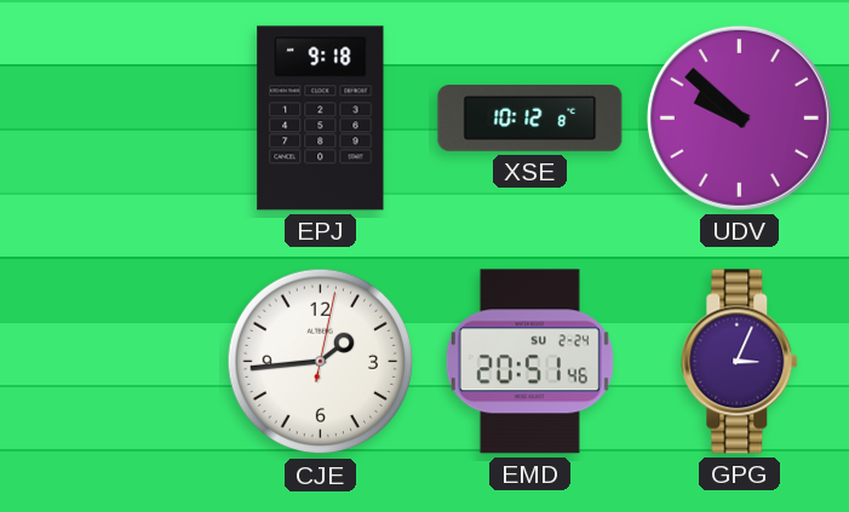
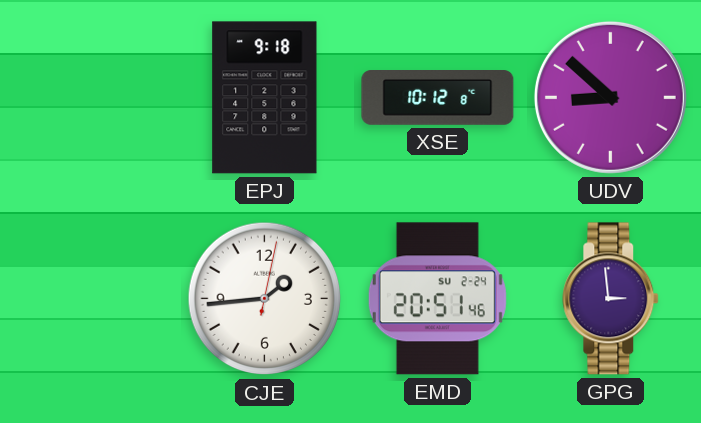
UDV: 9:52 -> 8:52
GPG: 3:04 -> 2:59
